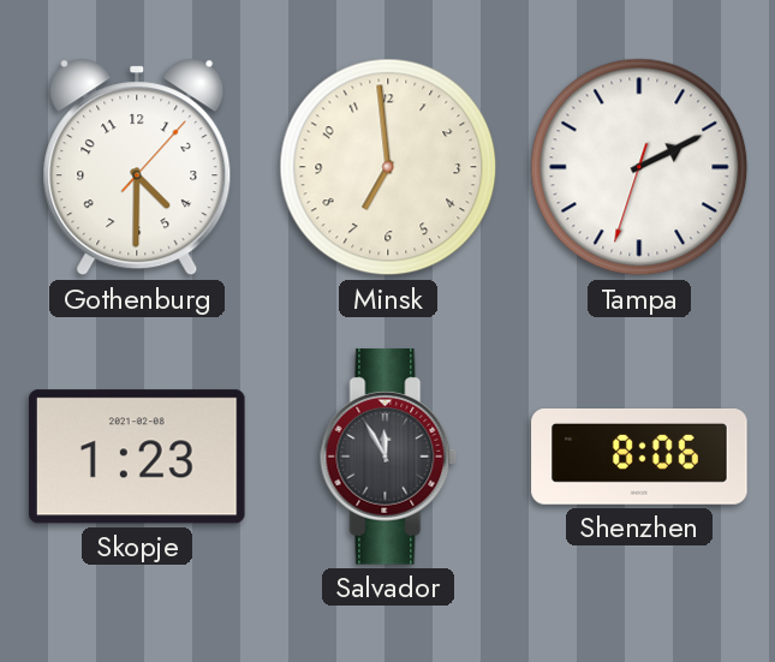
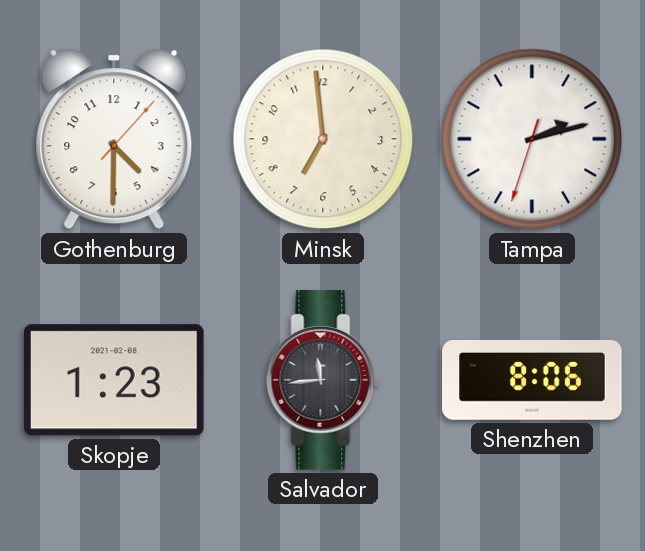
Tampa: 2:10 -> 2:12
Salvador: 11:55 -> 11:44
